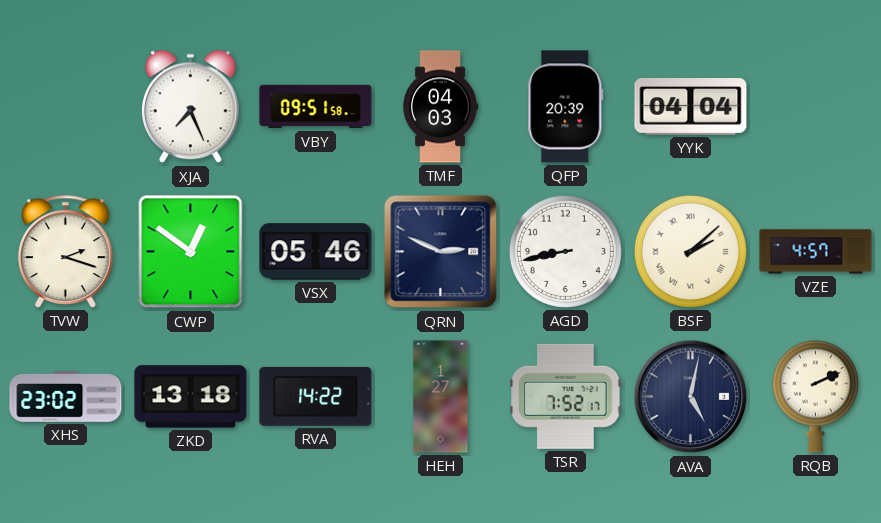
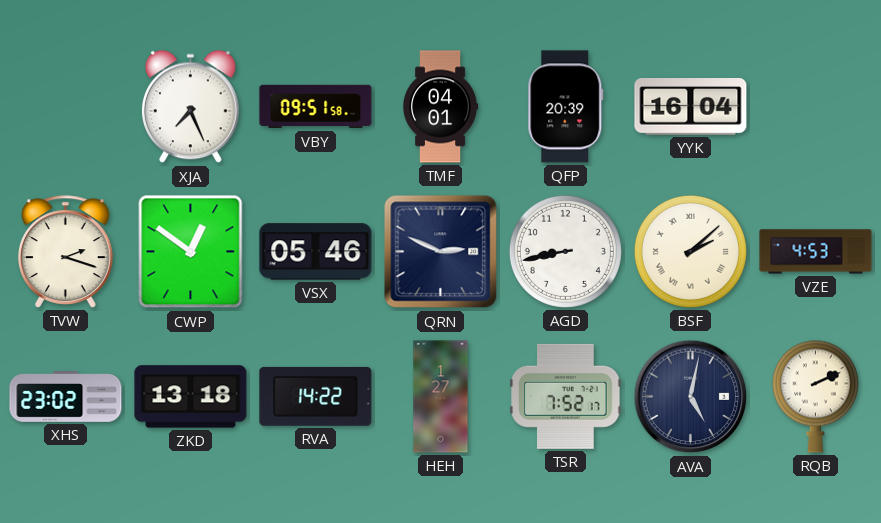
TMF: 04:03 -> 04:01
YYK: 04:04 -> 16:04
VZE: 4:57 -> 4:53
